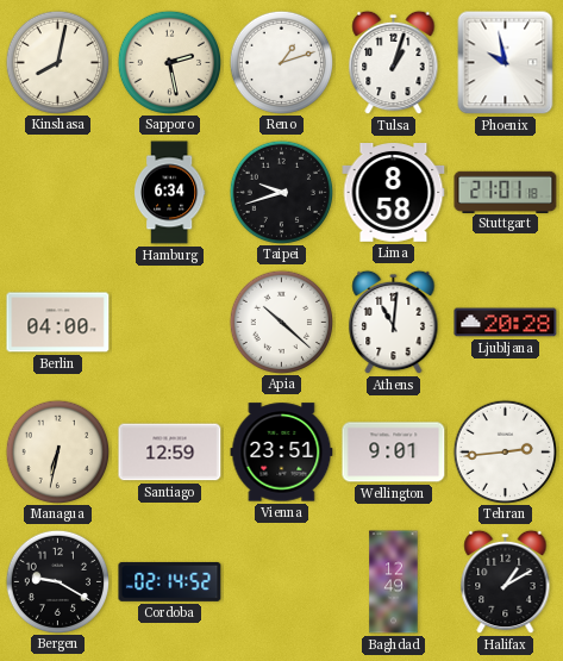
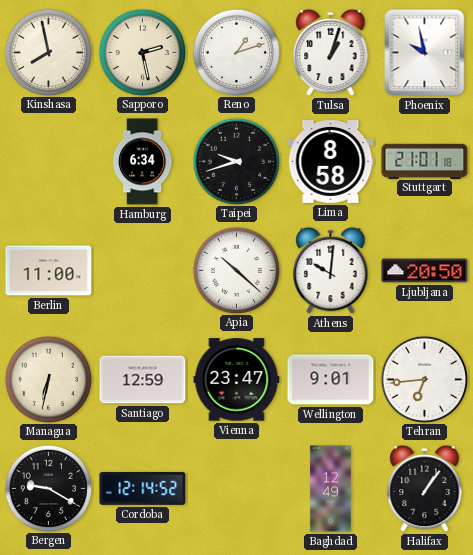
Kinshasa: 8:02 -> 7:58
Berlin: 04:00 -> 11:00
Athens: 11:01 -> 10:01
Ljubljana: 20:28 -> 20:50
Vienna: 23:51 -> 23:47
Tehran: 2:44 -> 6:44
Cordoba: 02:14 -> 12:14
Halifax: 1:10 -> 1:06
